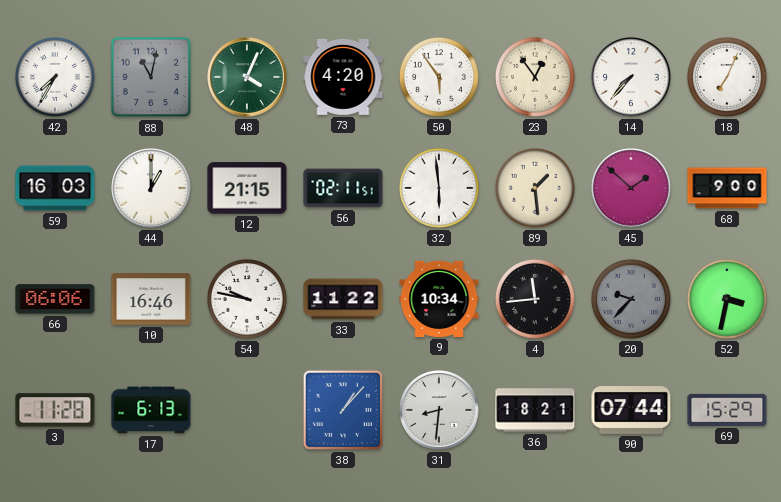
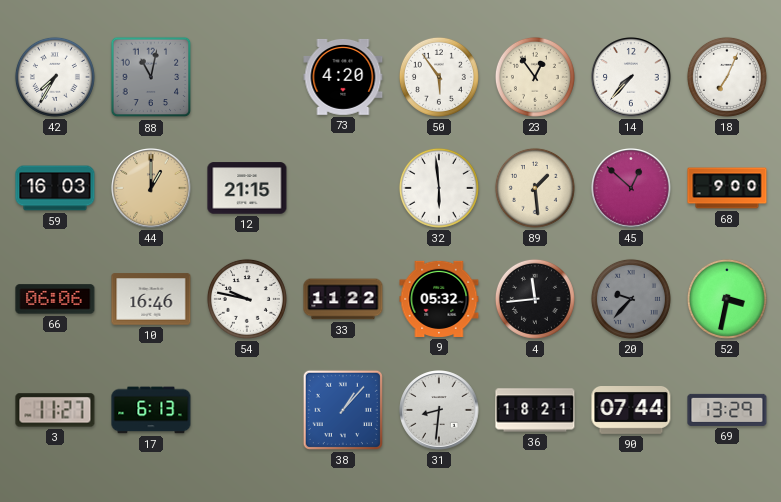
48: 4:04 -> none
44 dial: white -> champagne
56: 02:11 -> none
45: 1:52 -> 12:52
9: 10:34 -> 05:32
3: 11:28 -> 11:27
69: 15:29 -> 13:29
